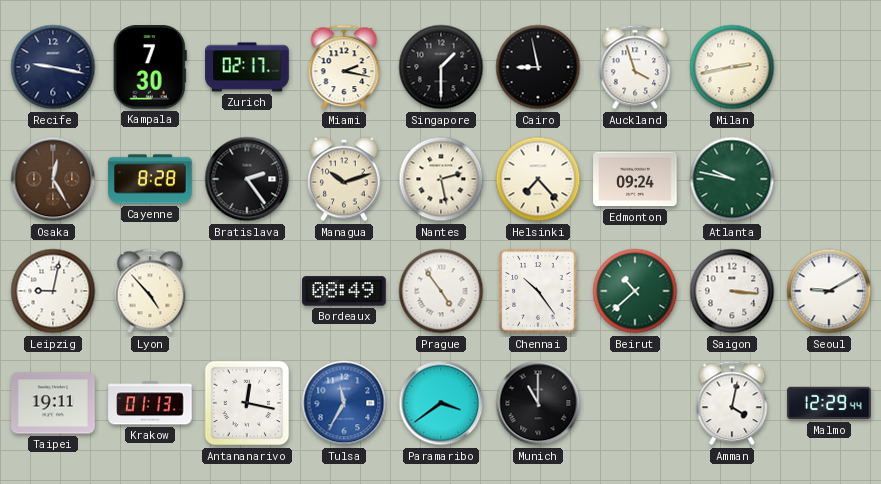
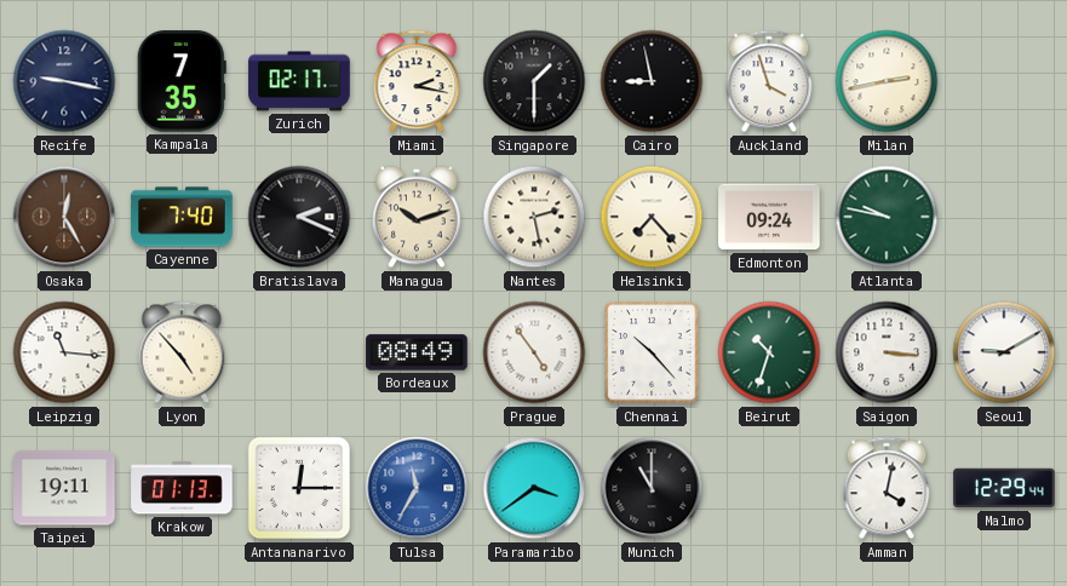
Kampala: 7:30 -> 7:35
Cayenne: 8:28 -> 7:40
Bratislava: 2:24 -> 2:19
Leipzig: 9:02 -> 11:16
Chennai: 10:24 -> 10:23
Beirut: 10:38 -> 10:33
Antananarivo: 12:17 -> 12:15
